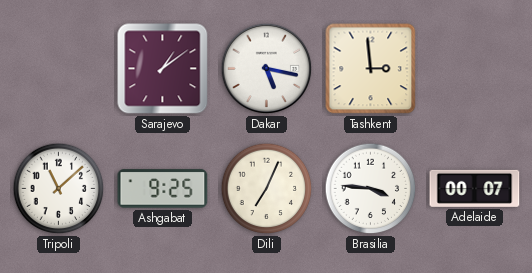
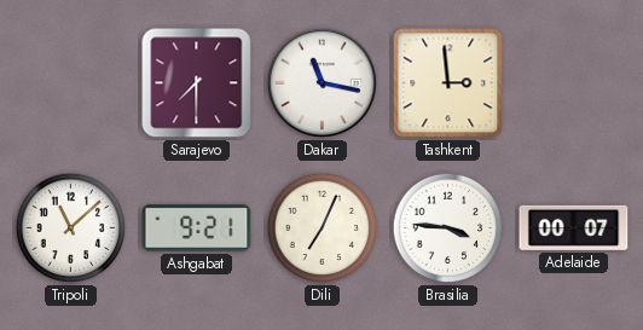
Sarajevo: 1:09 -> 7:30
Dakar: 5:17 -> 11:17
Ashgabat: 9:25 -> 9:21
